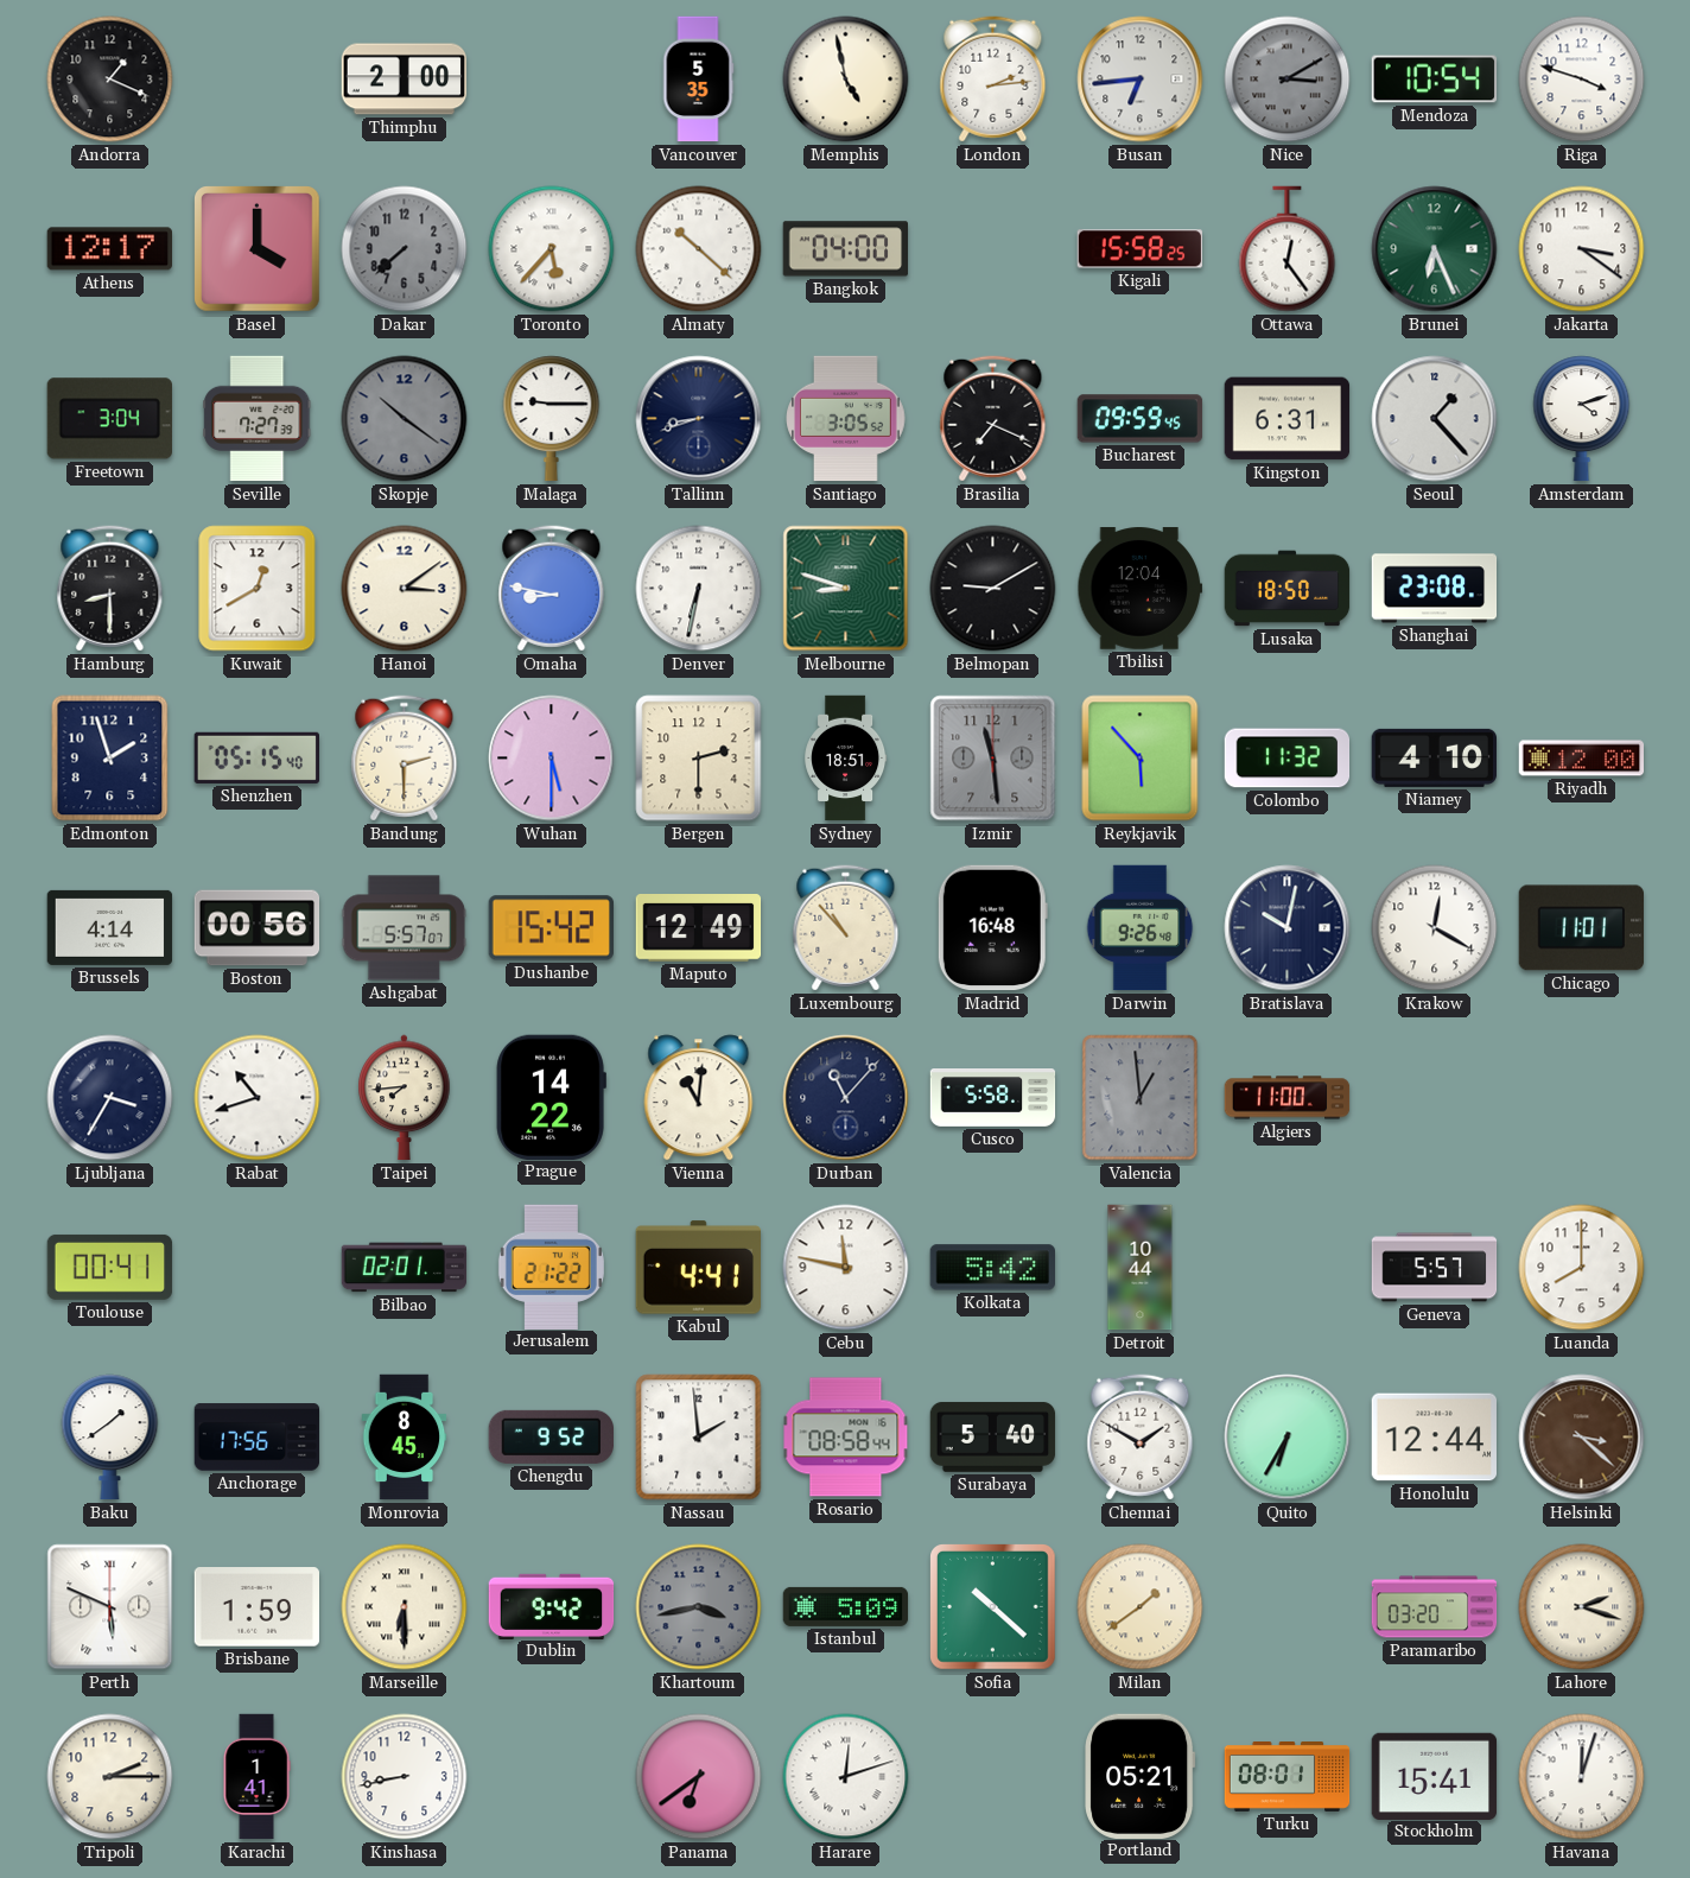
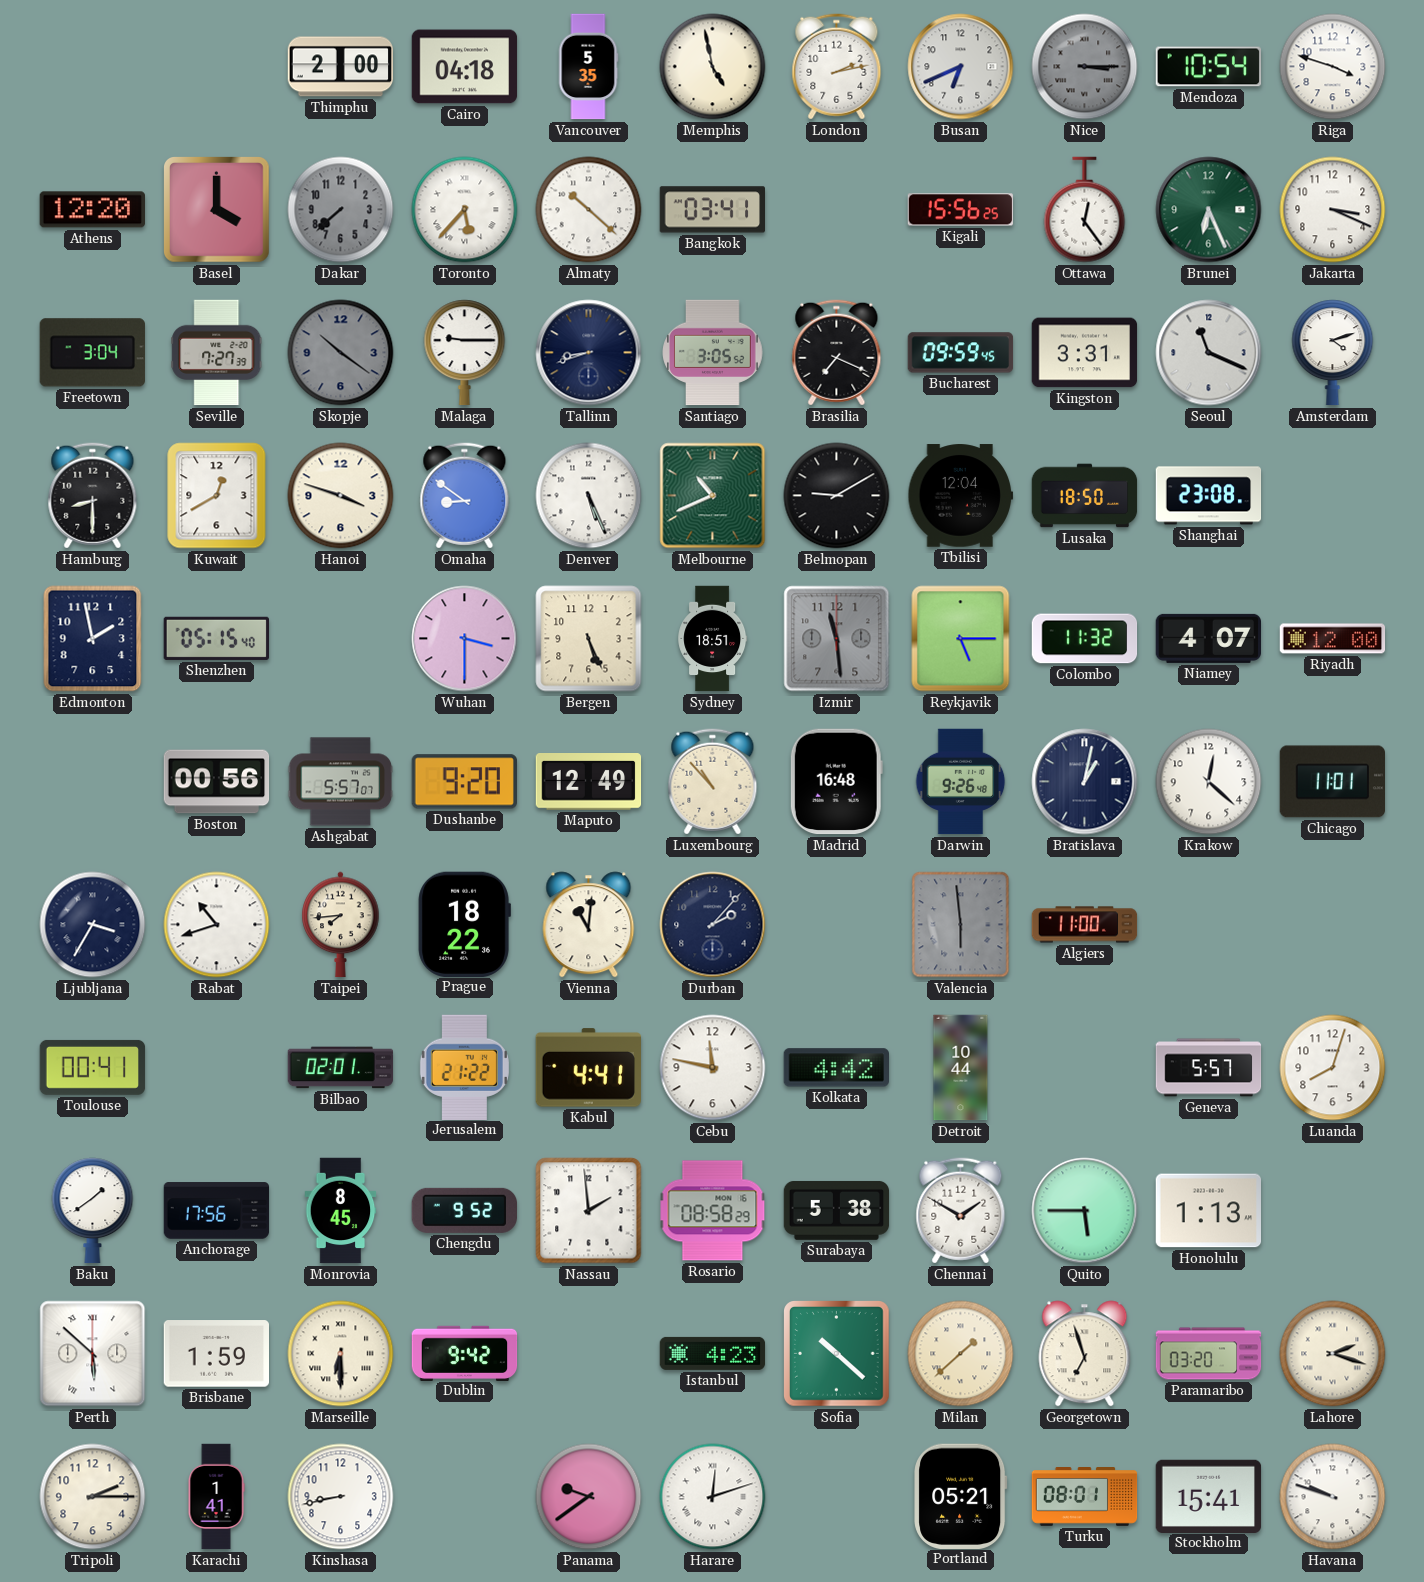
Andorra: 1:19 -> none
Cairo: none -> 04:18
London: 2:14 -> 2:13
Busan: 6:44 -> 6:41
Nice: 3:10 -> 3:15
Athens: 12:17 -> 12:20
Bangkok: 04:00 -> 03:41
Kigali: 15:58 -> 15:56
Jakarta: 3:21 -> 3:19
Kingston: 6:31 -> 3:31
Seoul: 1:23 -> 11:19
Hanoi: 3:09 -> 3:48
Omaha: 8:47 -> 8:51
Denver: 6:32 -> 5:26
Melbourne: 8:48 -> 10:41
Edmonton: 1:57 -> 1:58
Bandung: 2:30 -> none
Wuhan: 5:30 -> 3:30
Bergen: 2:30 -> 5:26
Reykjavik: 5:53 -> 5:15
Niamey: 4:10 -> 4:07
Brussels: 4:14 -> none
Dushanbe: 15:42 -> 9:20
Bratislava: 10:02 -> 1:02
Krakow: 12:20 -> 12:22
Prague: 14:22 -> 18:22
Durban: 11:07 -> 2:07
Cusco: 5:58 -> none
Valencia: 12:59 -> 5:59
Kolkata: 5:42 -> 4:42
Luanda: 8:00 -> 8:03
Rosario: 08:58:44 -> 08:58:29
Surabaya: 5:40 -> 5:38
Quito: 6:35 -> 5:45
Honolulu: 12:44 -> 1:13
Helsinki: 3:22 -> none
Perth: 5:49 -> 5:52
Khartoum: 3:43 -> none
Istanbul: 5:09 -> 4:23
Milan: 1:39 -> 1:38
Georgetown: none -> 6:57
Panama: 6:39 -> 9:39
Havana: 12:03 -> 9:48
